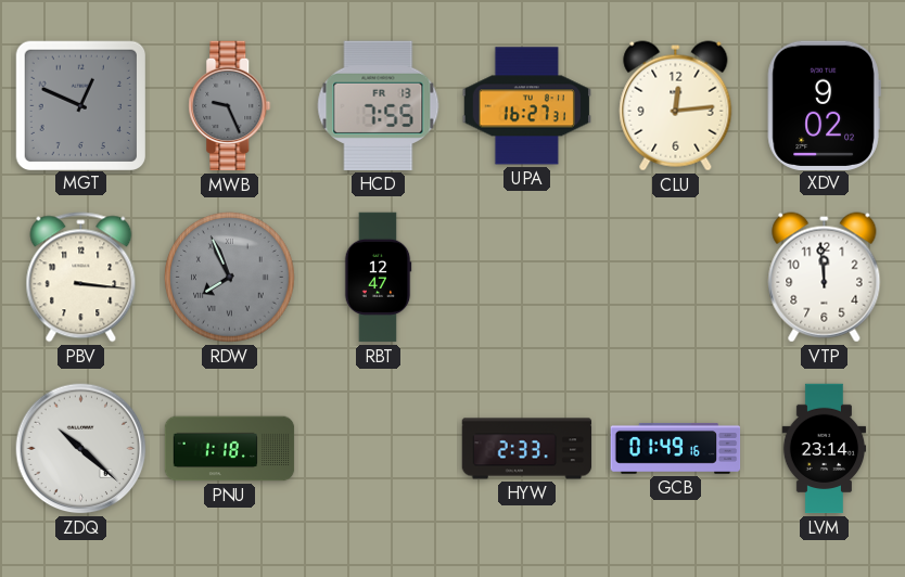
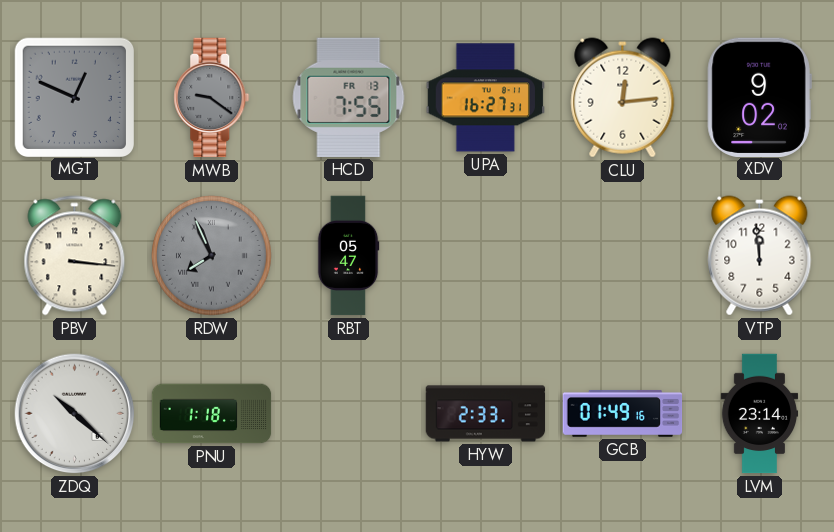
MWB: 9:26 -> 9:21
RBT: 12:47 -> 05:47
